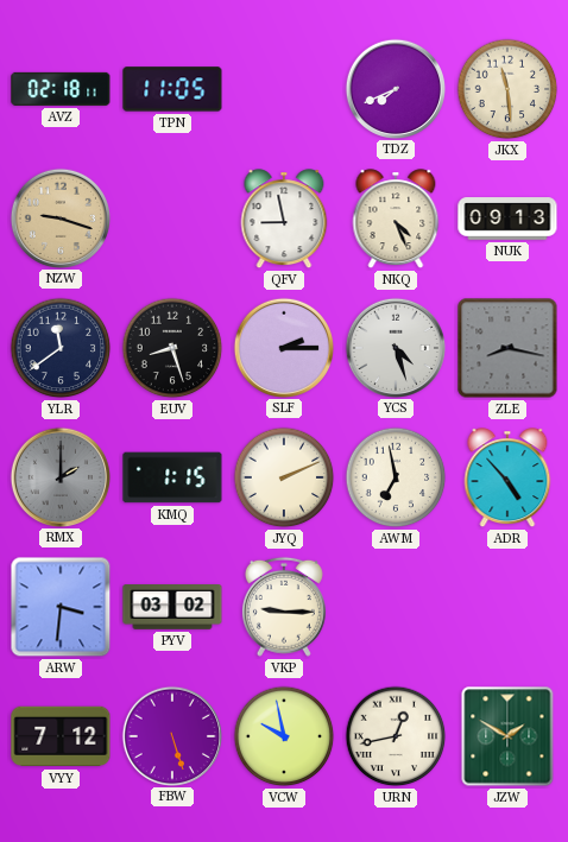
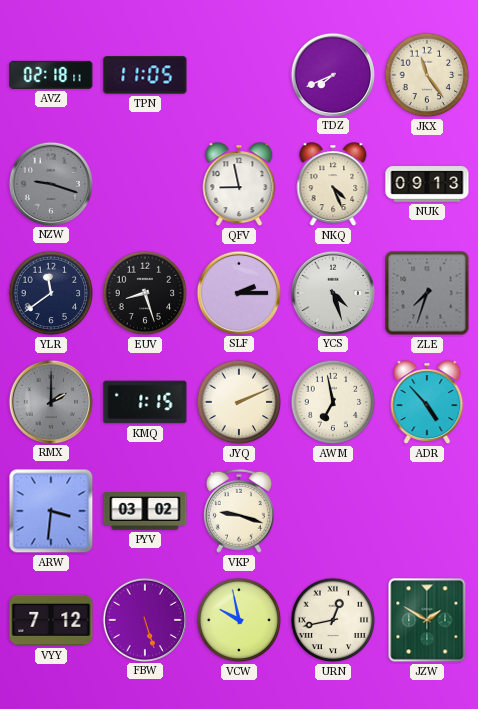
JKX: 11:29 -> 11:24
NZW dial: champagne -> grey
ZLE: 8:17 -> 7:33
VKP: 9:15 -> 9:18
